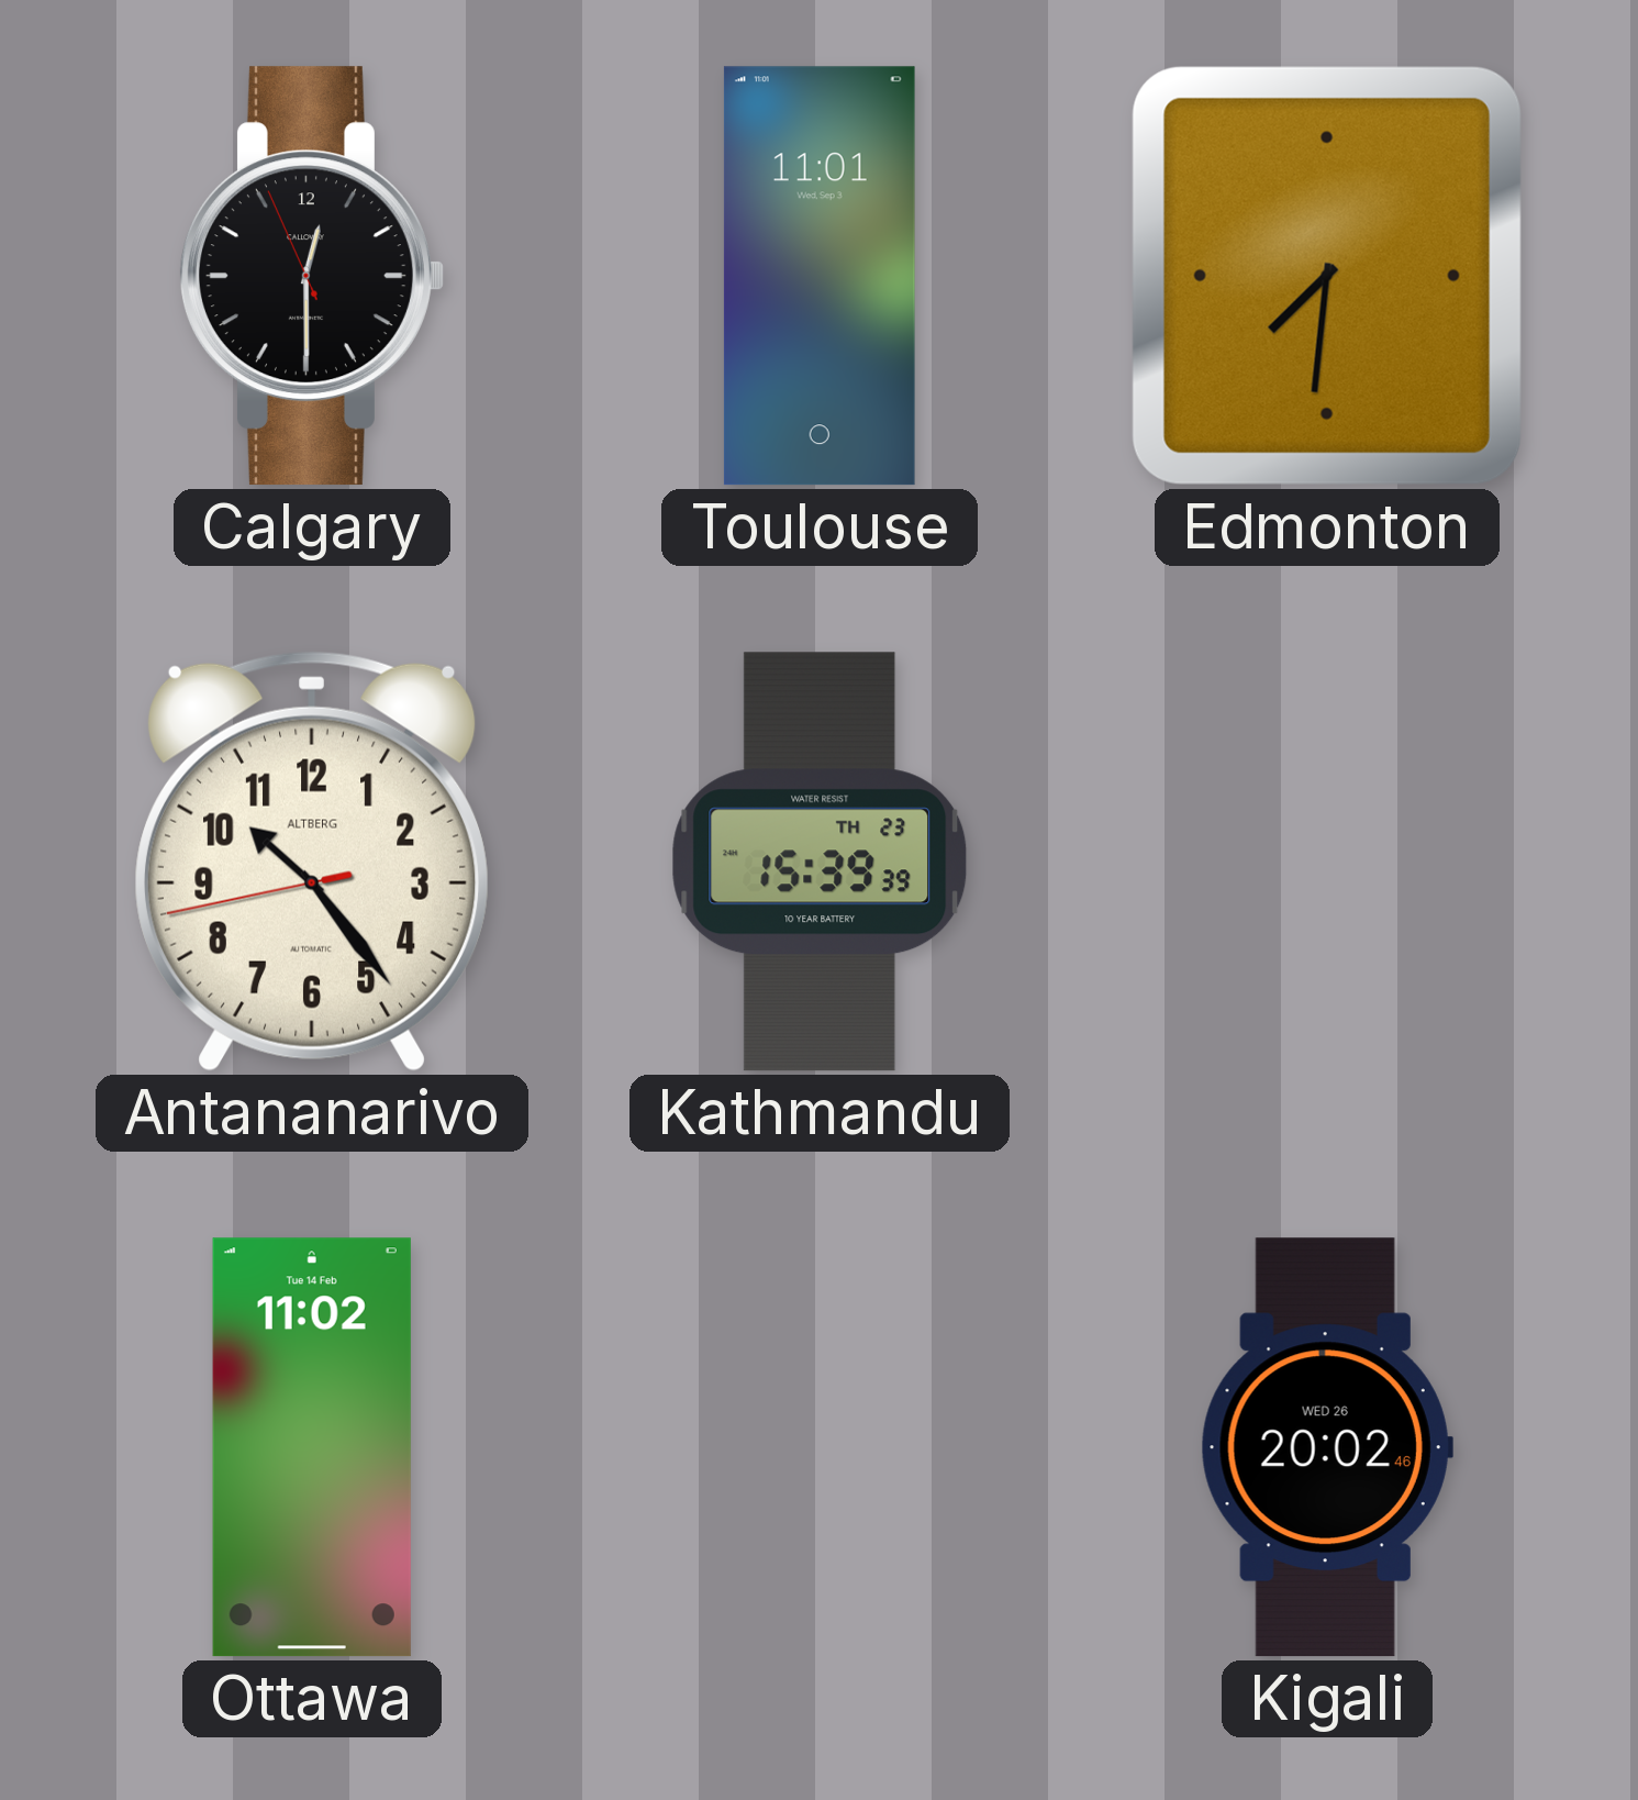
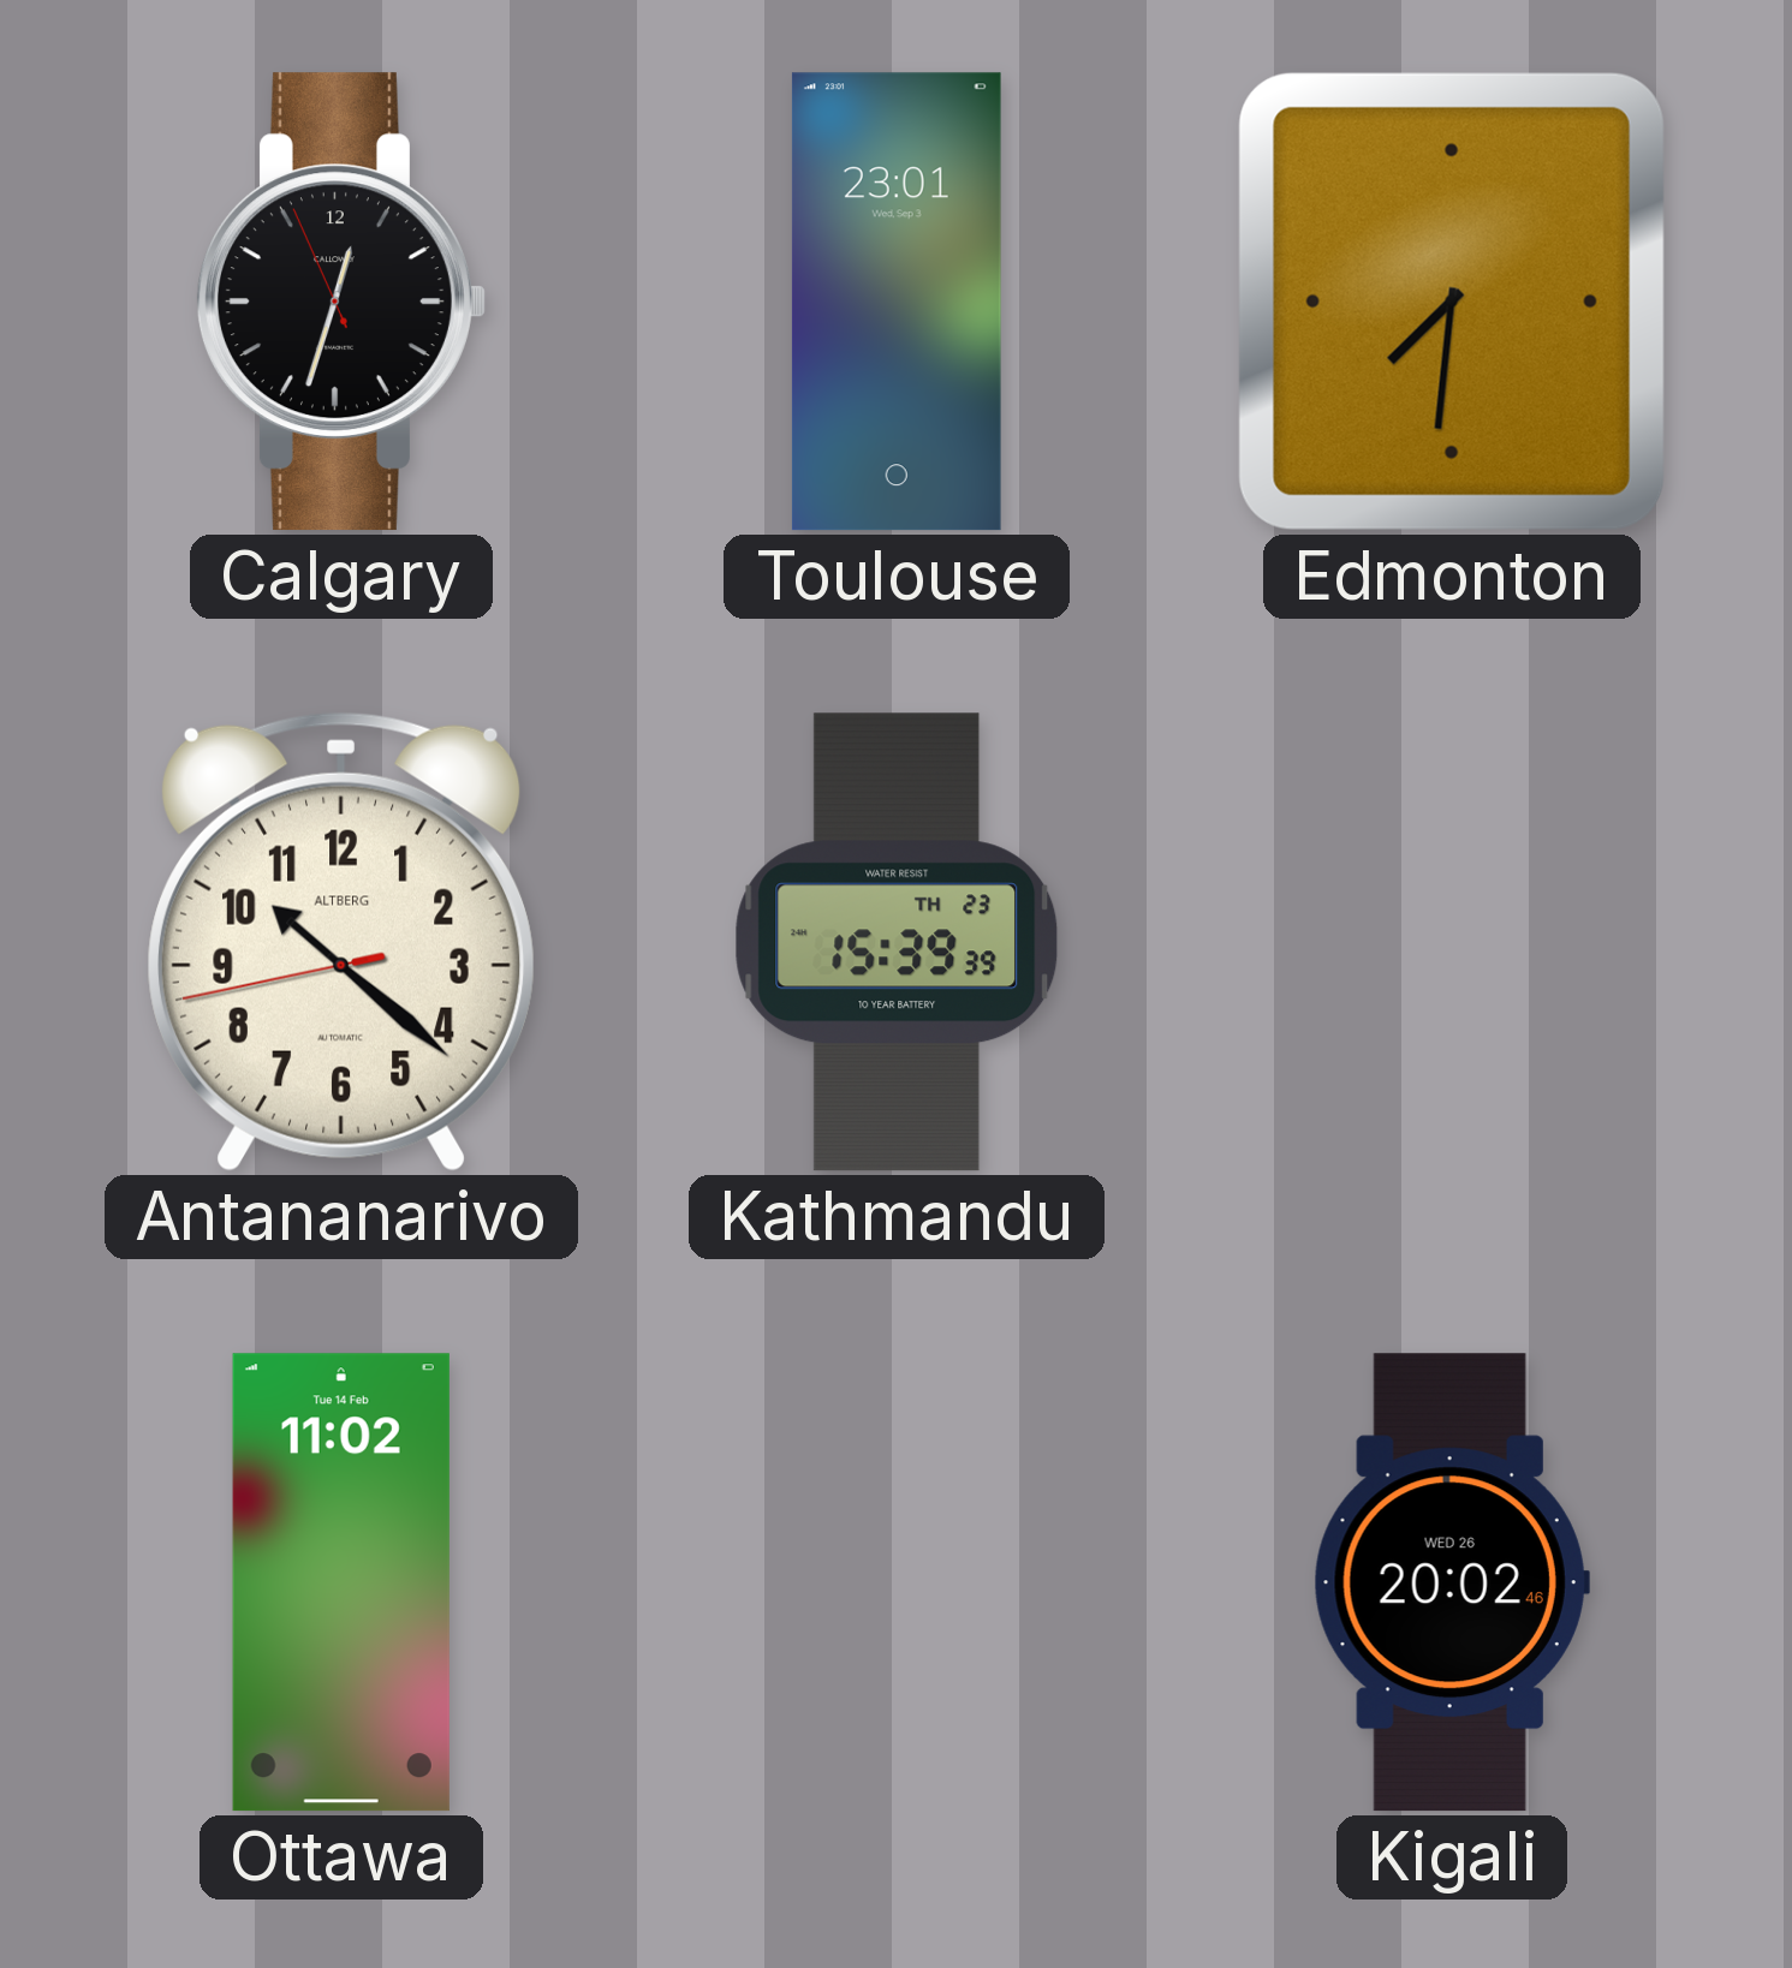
Calgary: 12:29 -> 12:32
Toulouse: 11:01 -> 23:01
Antananarivo: 10:23 -> 10:21
